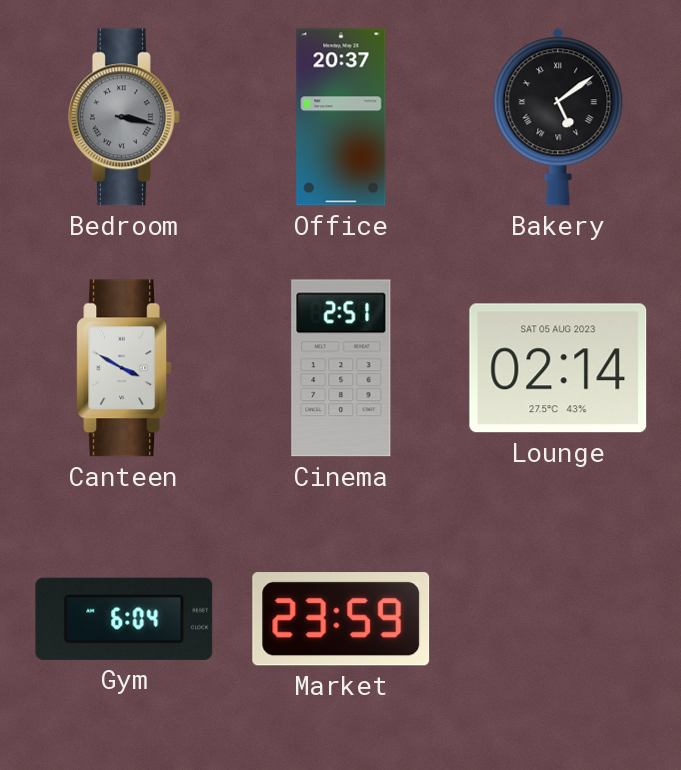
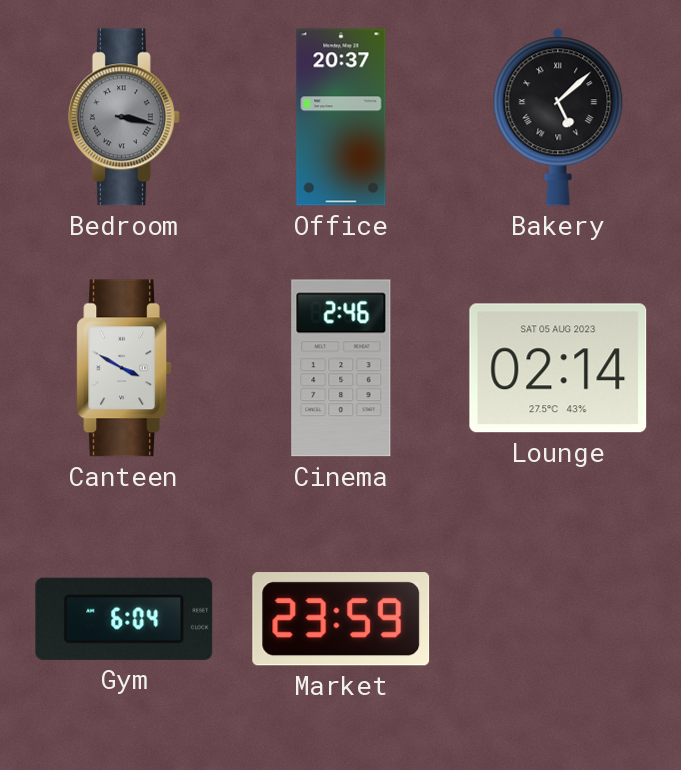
Bakery: 5:09 -> 5:08
Cinema: 2:51 -> 2:46
